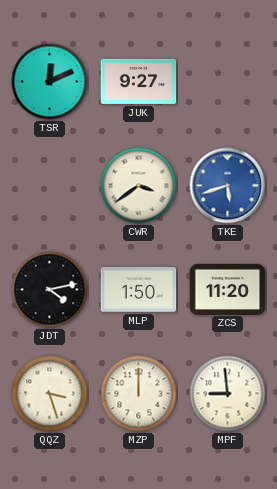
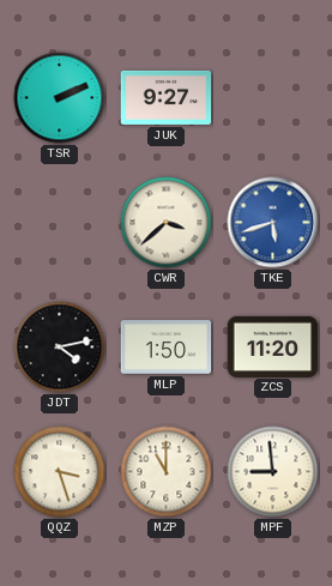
TSR: 12:11 -> 2:11
CWR: 3:39 -> 3:38
MZP: 12:00 -> 11:00
